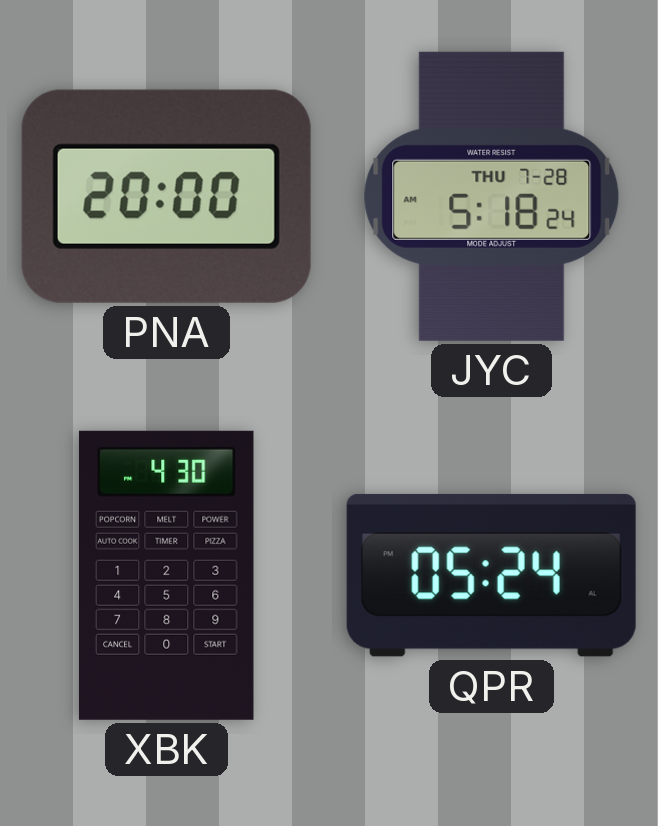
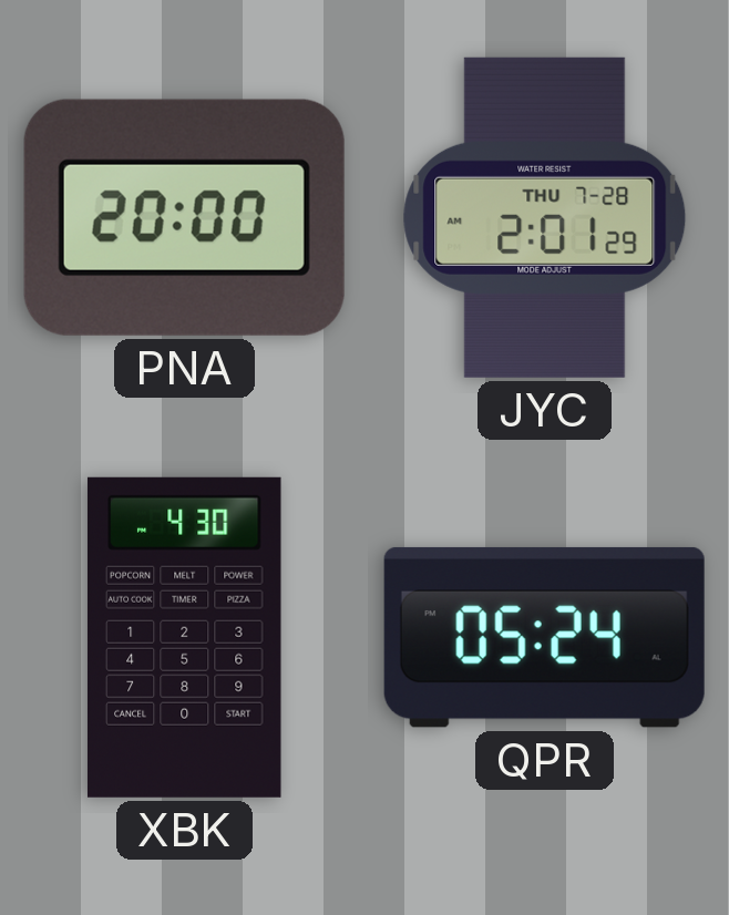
JYC: 5:18 -> 2:01
